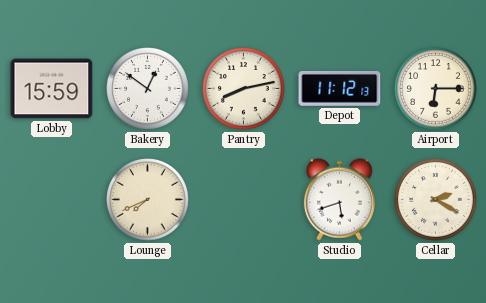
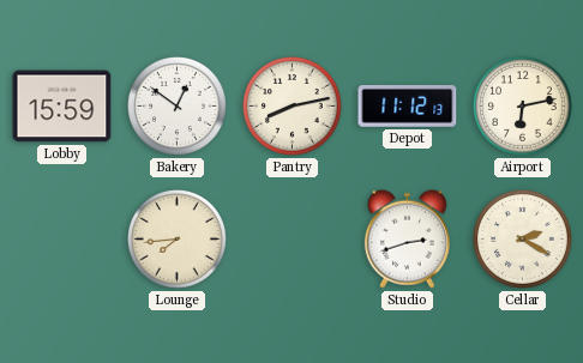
Airport: 6:15 -> 6:13
Lounge: 7:41 -> 7:44
Studio: 5:42 -> 2:42
